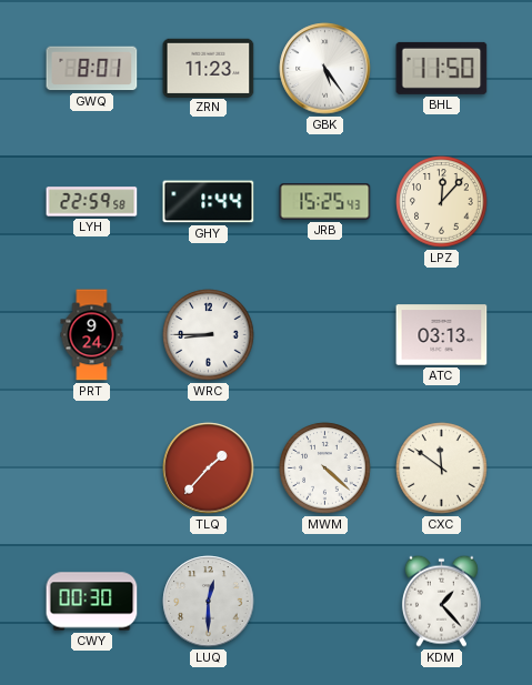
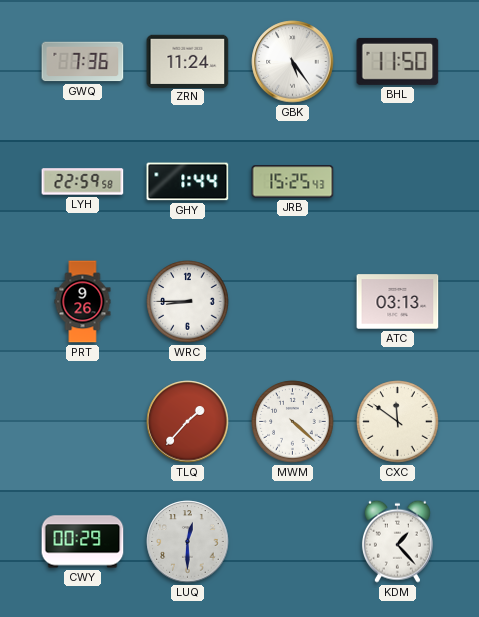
GWQ: 8:01 -> 7:36
ZRN: 11:23 -> 11:24
LPZ: 12:07 -> none
PRT: 9:24 -> 9:26
CWY: 00:30 -> 00:29
